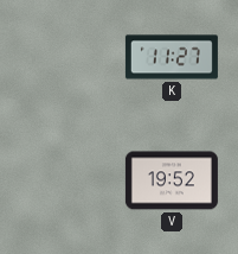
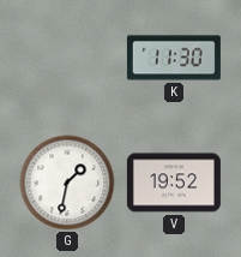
K: 11:27 -> 11:30
G: none -> 1:32
